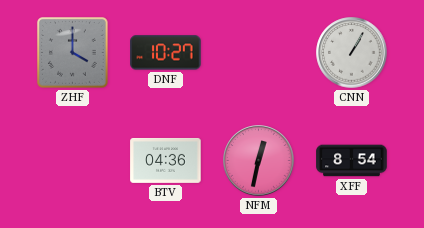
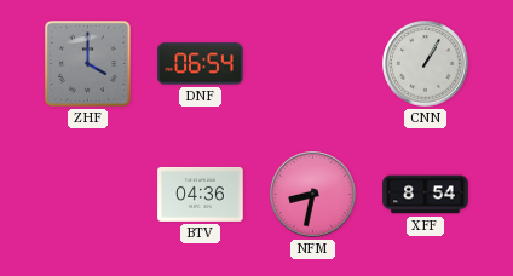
DNF: 10:27 -> 06:54
NFM: 12:32 -> 8:32
